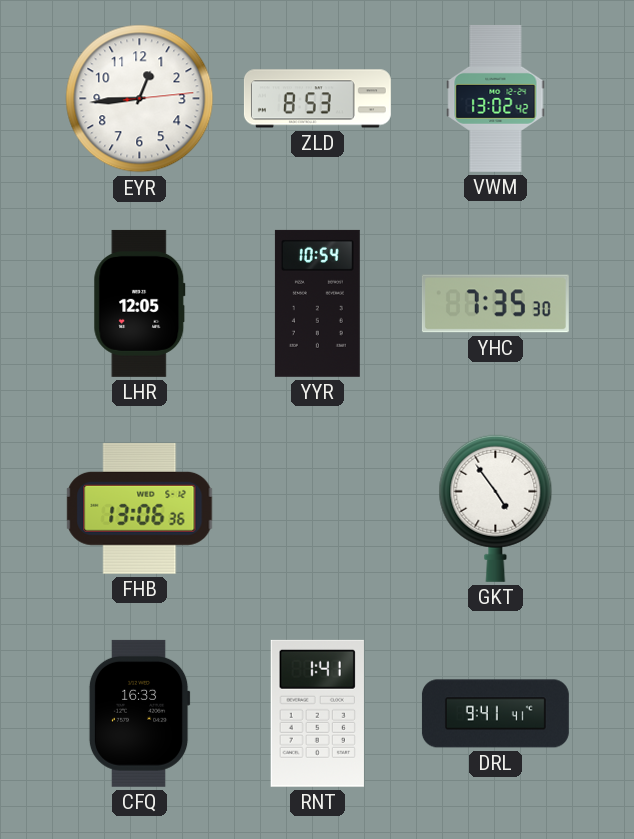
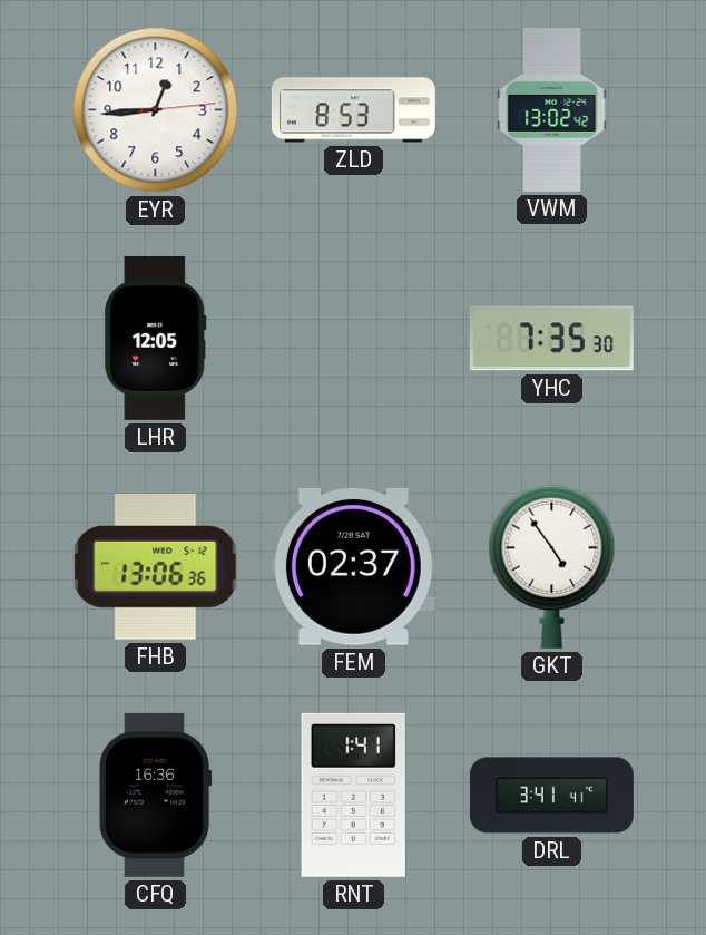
YYR: 10:54 -> none
FEM: none -> 02:37
CFQ: 16:33 -> 16:36
DRL: 9:41 -> 3:41
